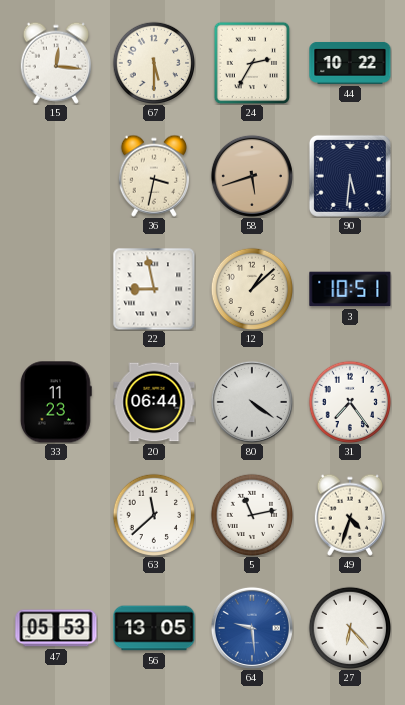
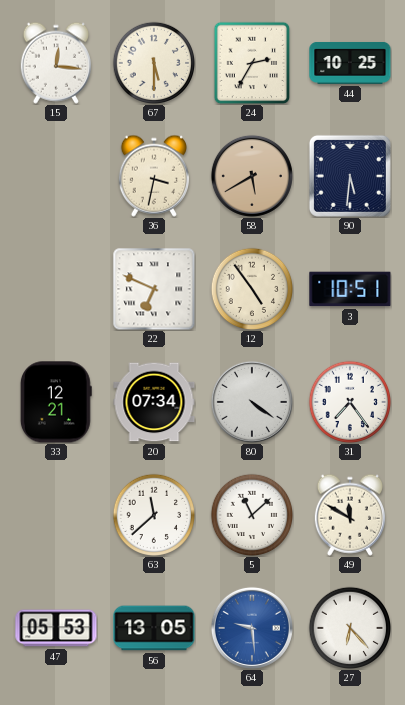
44: 10:22 -> 10:25
58: 5:42 -> 5:40
22: 8:58 -> 6:49
12: 1:08 -> 4:54
33: 11:23 -> 12:21
20: 06:44 -> 07:34
5: 11:13 -> 11:08
49: 4:33 -> 11:50
